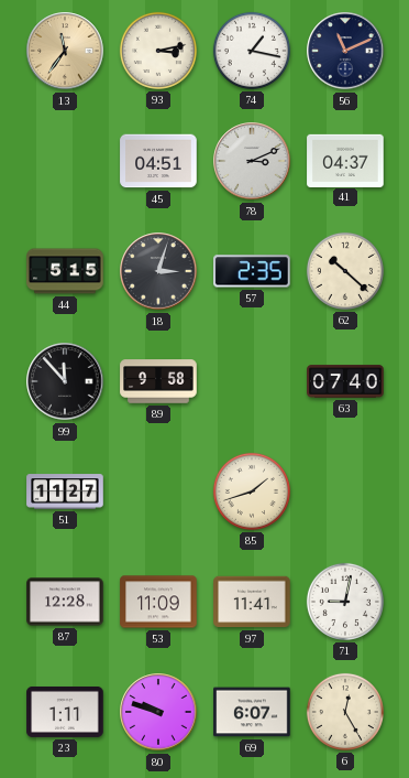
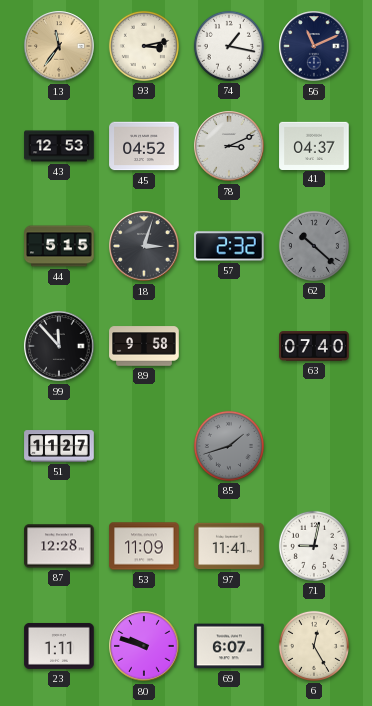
43: none -> 12:53
45: 04:51 -> 04:52
57: 2:35 -> 2:32
62 dial: cream -> grey
85 dial: cream -> grey
